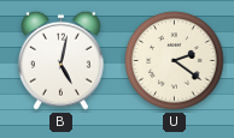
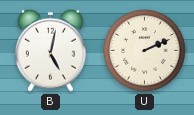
U: 2:21 -> 2:11
